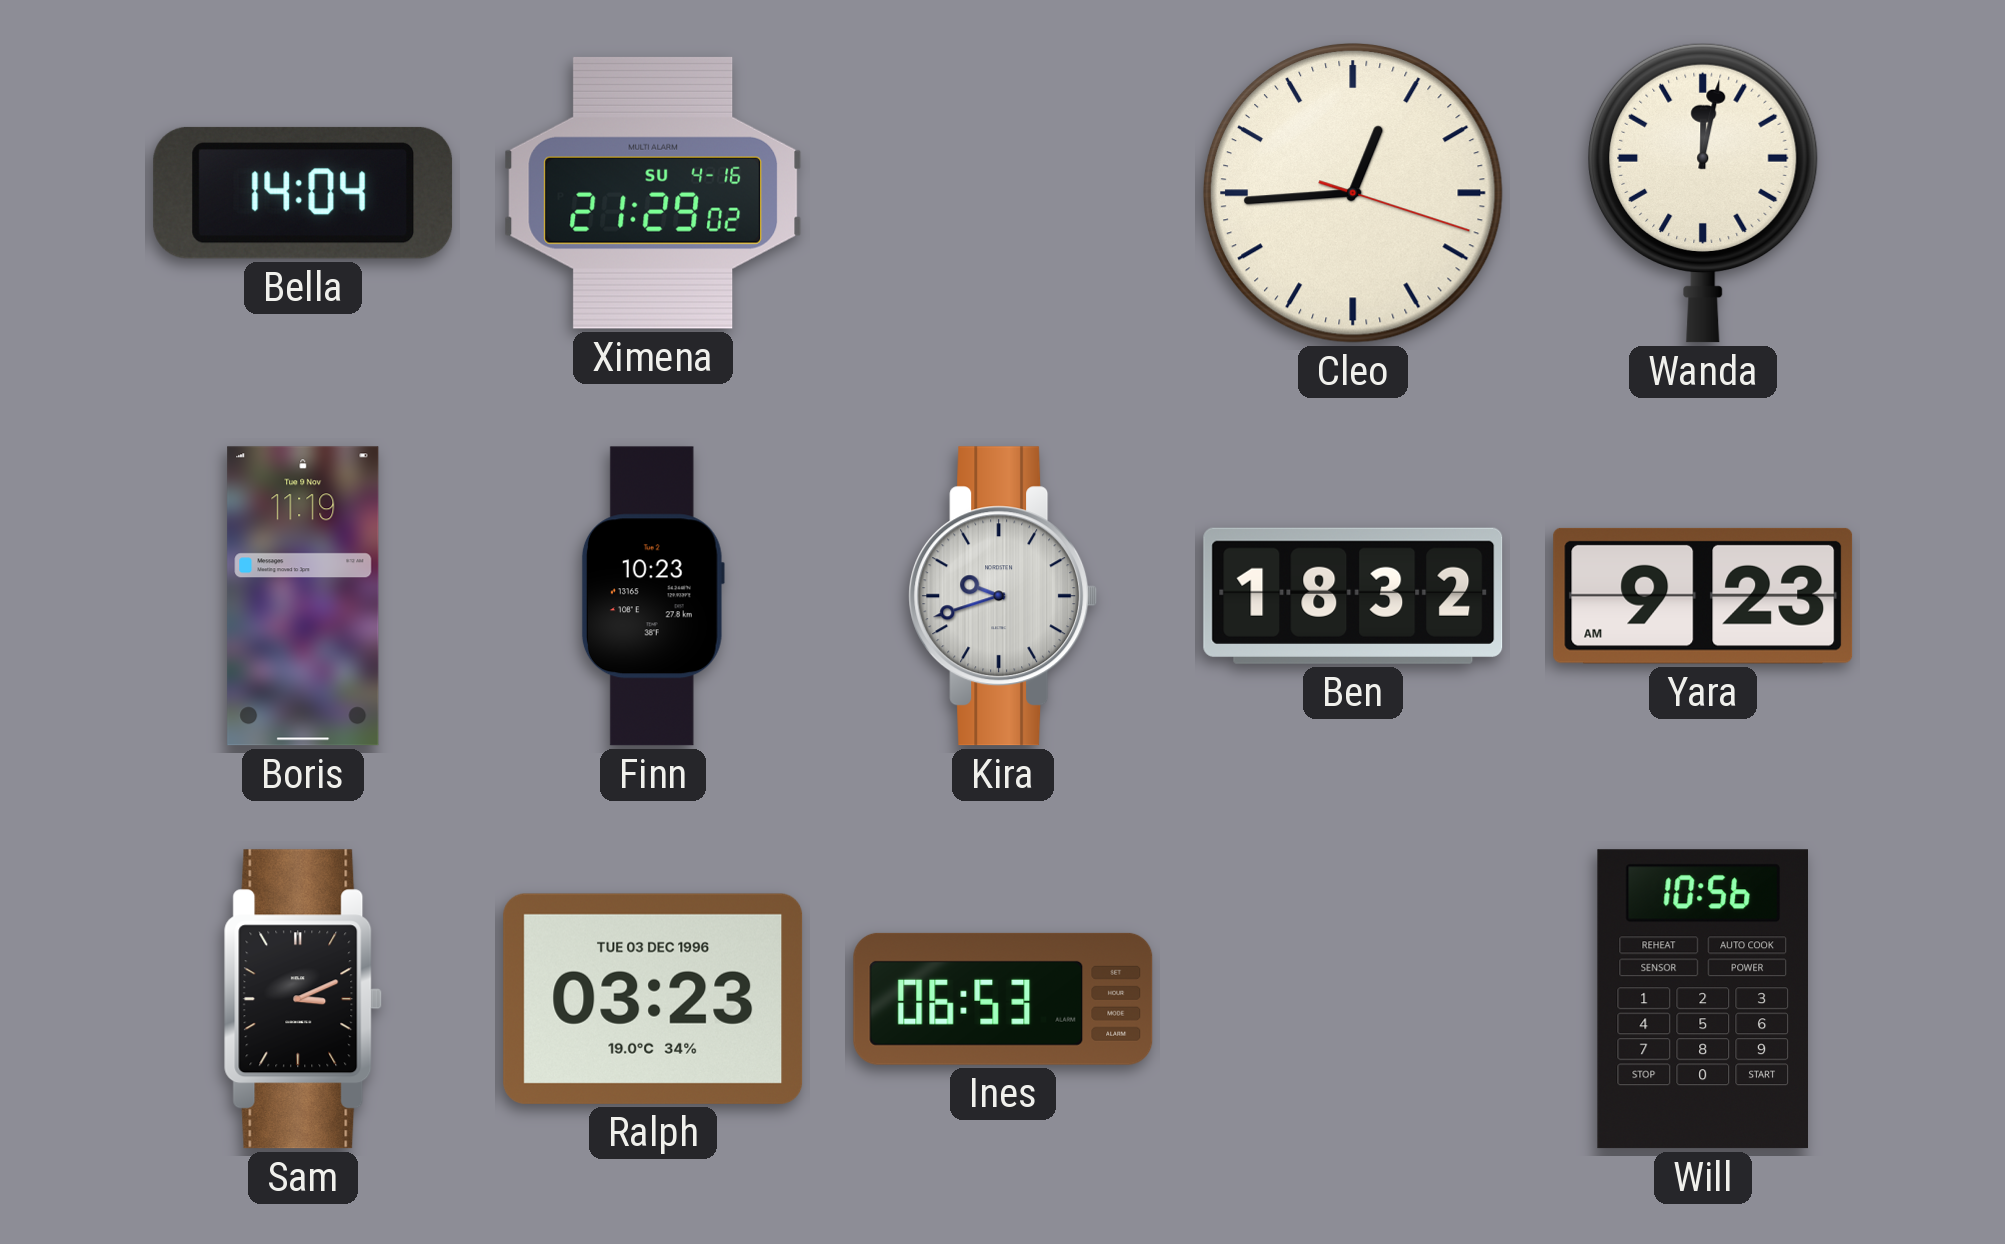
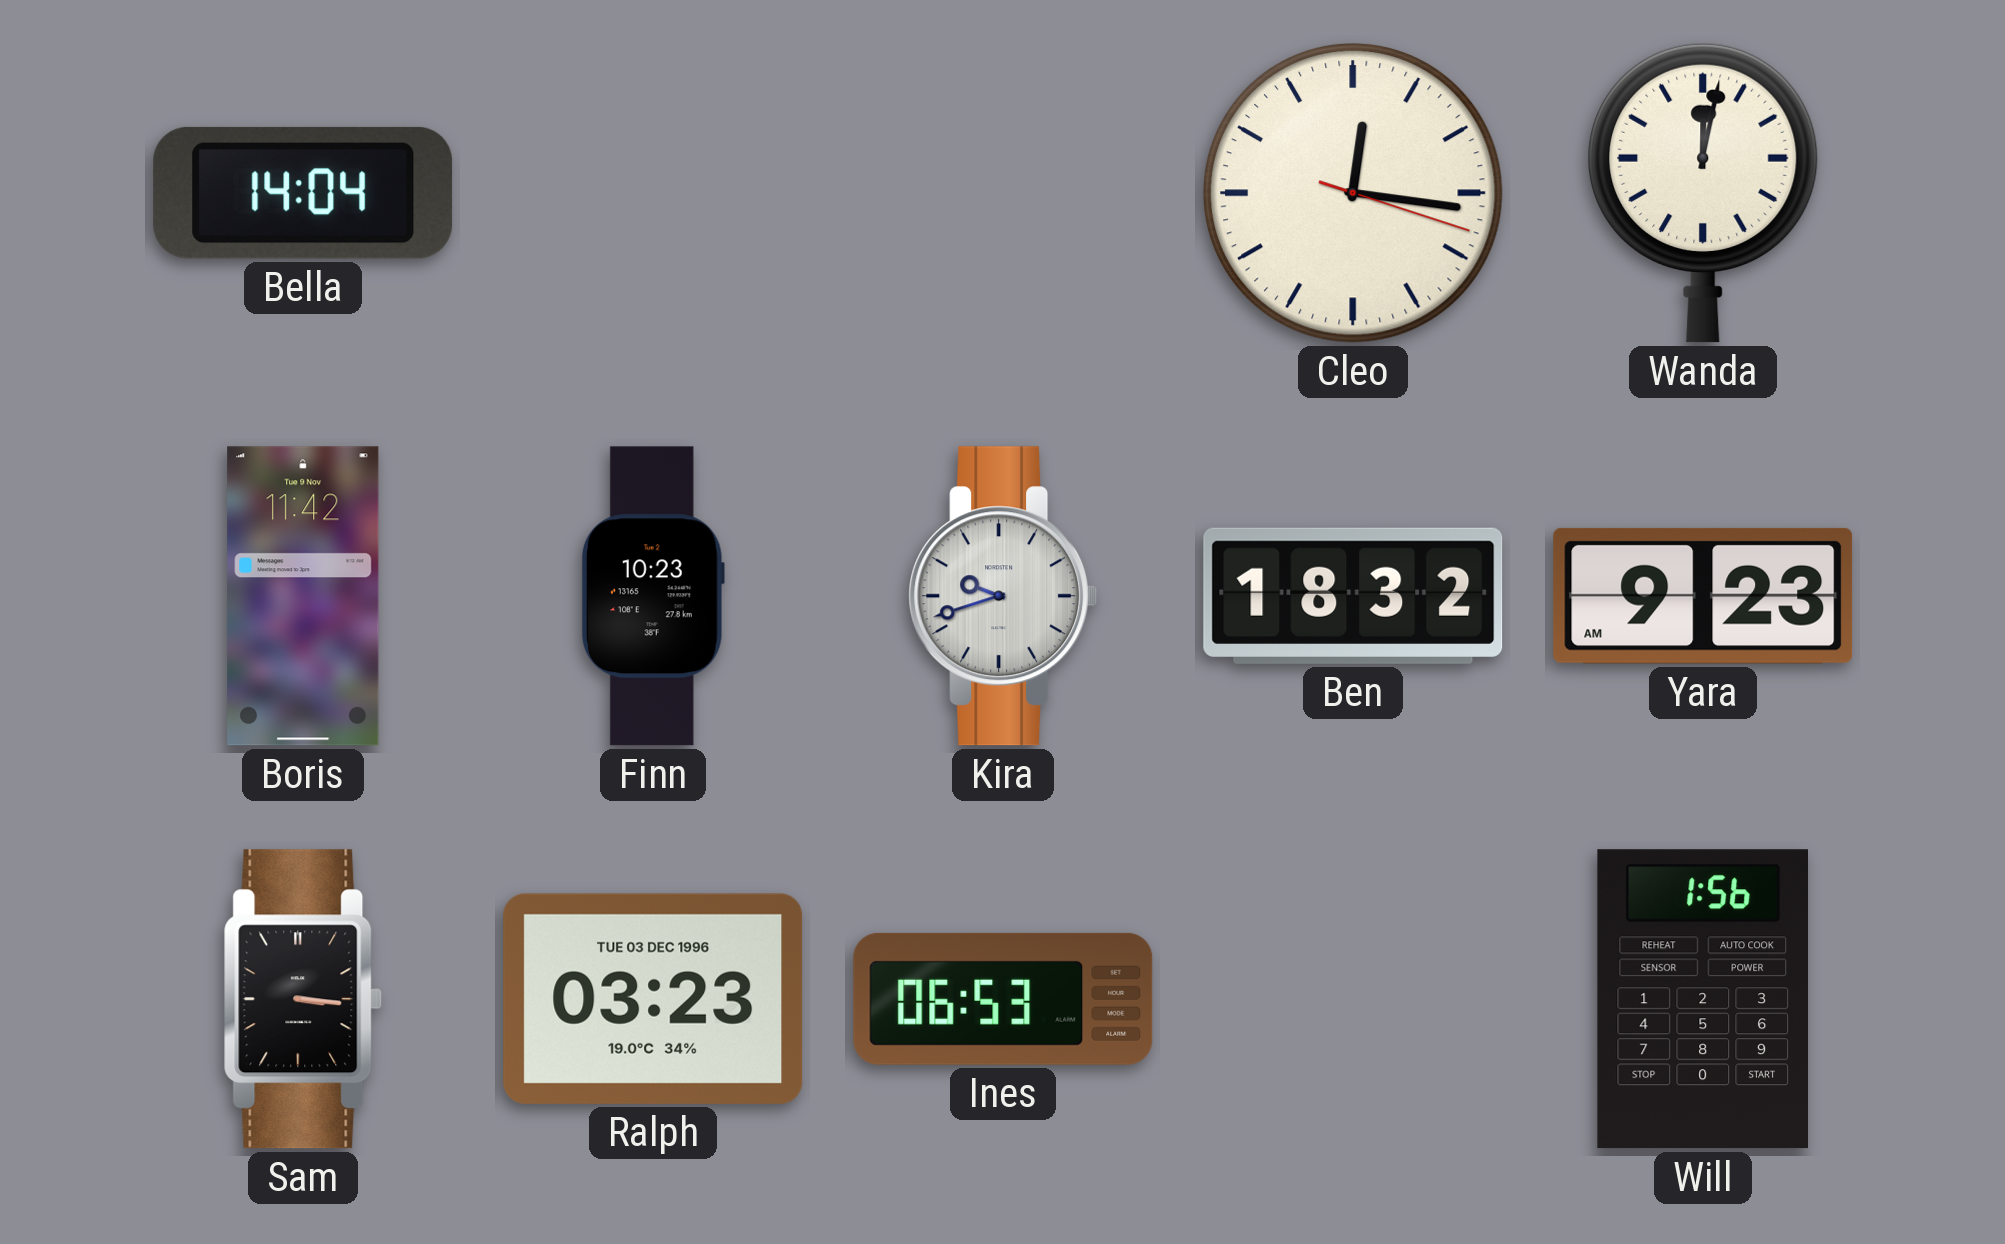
Ximena: 21:29 -> none
Cleo: 12:44 -> 12:16
Boris: 11:19 -> 11:42
Sam: 3:11 -> 3:16
Will: 10:56 -> 1:56
